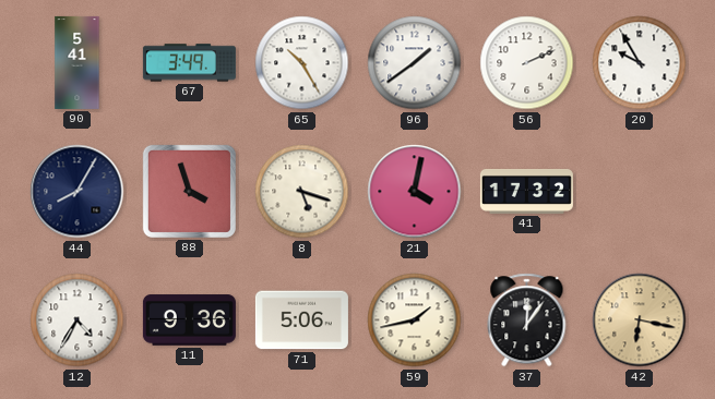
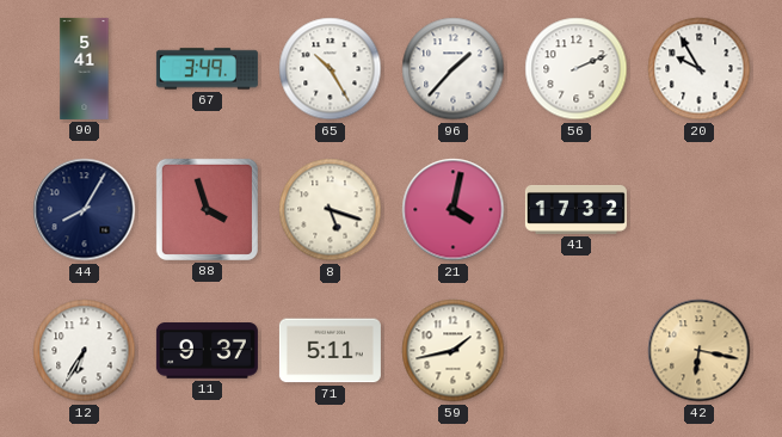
96: 1:39 -> 1:37
12: 4:35 -> 6:35
11: 9:36 -> 9:37
71: 5:06 -> 5:11
37: 12:06 -> none
